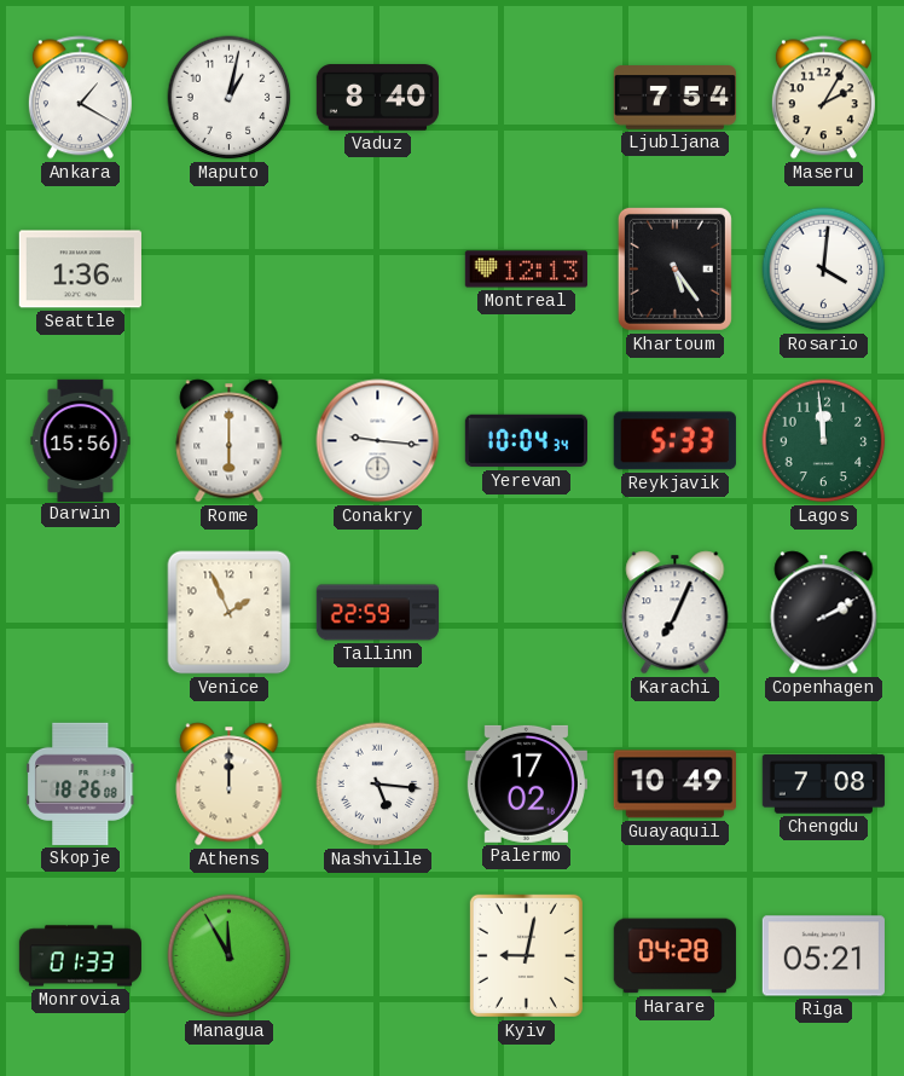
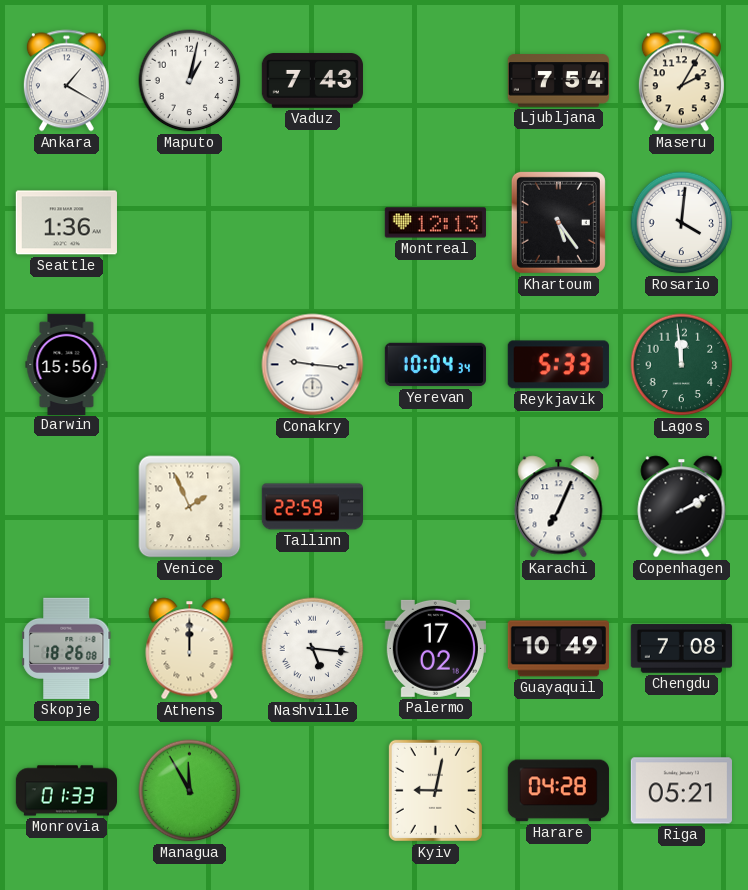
Vaduz: 8:40 -> 7:43
Rome: 6:00 -> none
